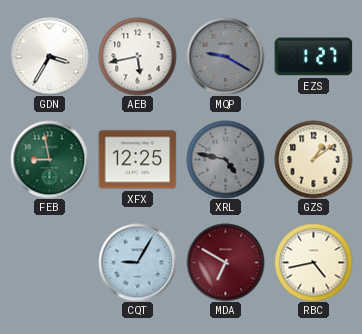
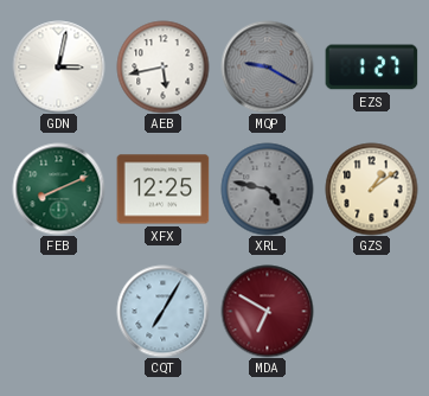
GDN: 3:35 -> 3:02
FEB: 8:58 -> 8:11
CQT: 9:05 -> 7:05
RBC: 4:43 -> none
